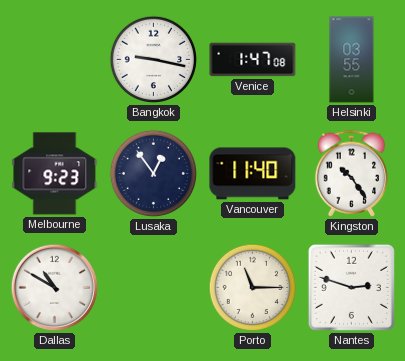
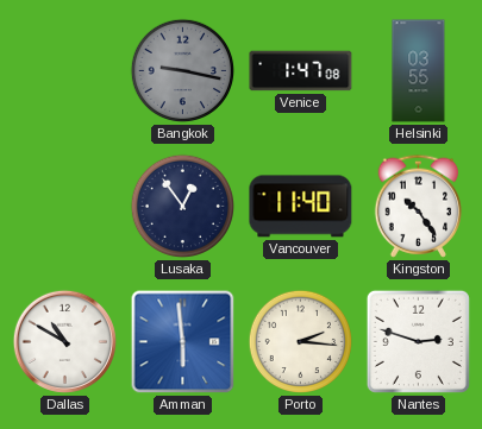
Bangkok dial: white -> grey
Melbourne: 9:23 -> none
Amman: none -> 5:59
Porto: 11:15 -> 2:16
